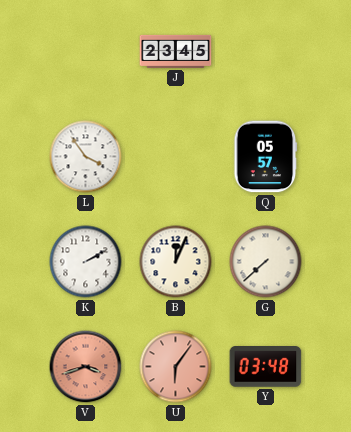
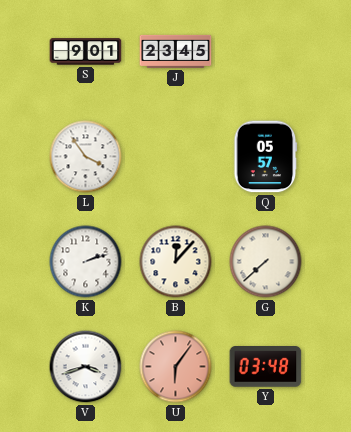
S: none -> 9:01
K: 2:10 -> 2:12
B: 12:04 -> 12:07
V dial: salmon -> white
